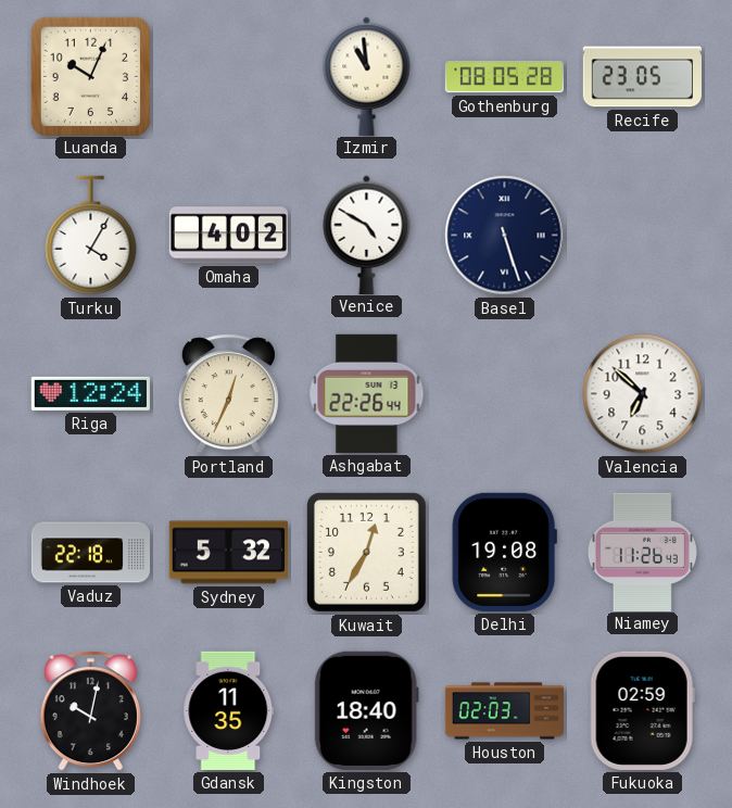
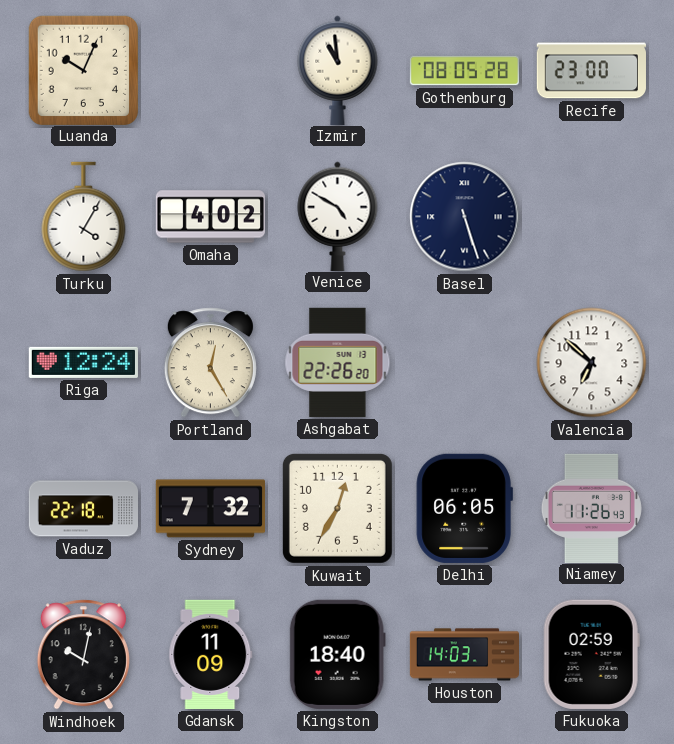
Recife: 23:05 -> 23:00
Portland: 12:34 -> 12:25
Ashgabat: 22:26:44 -> 22:26:20
Sydney: 5:32 -> 7:32
Delhi: 19:08 -> 06:05
Gdansk: 11:35 -> 11:09
Houston: 02:03 -> 14:03
